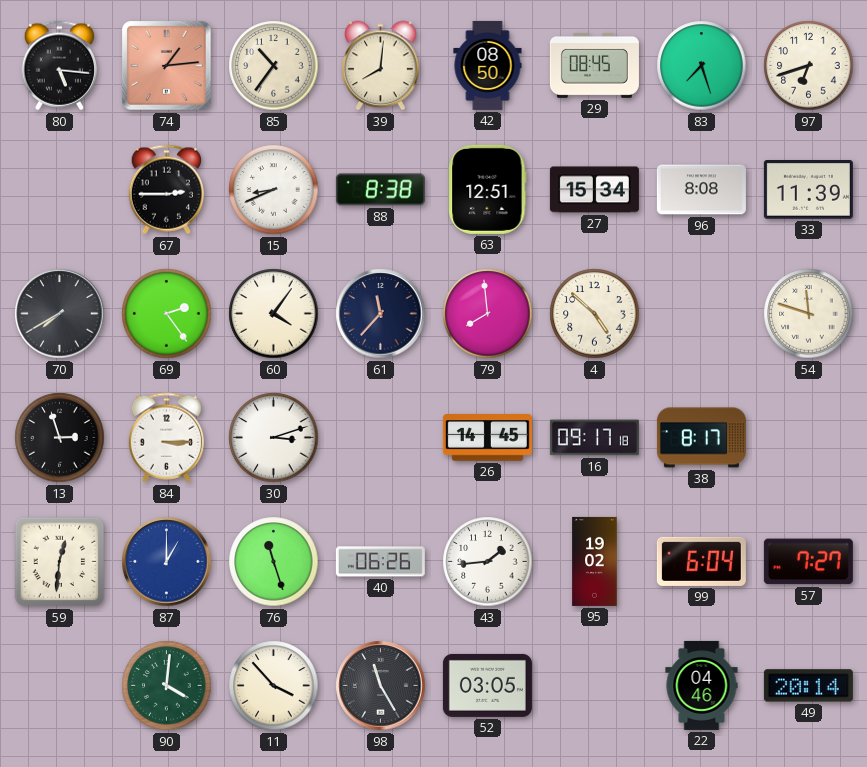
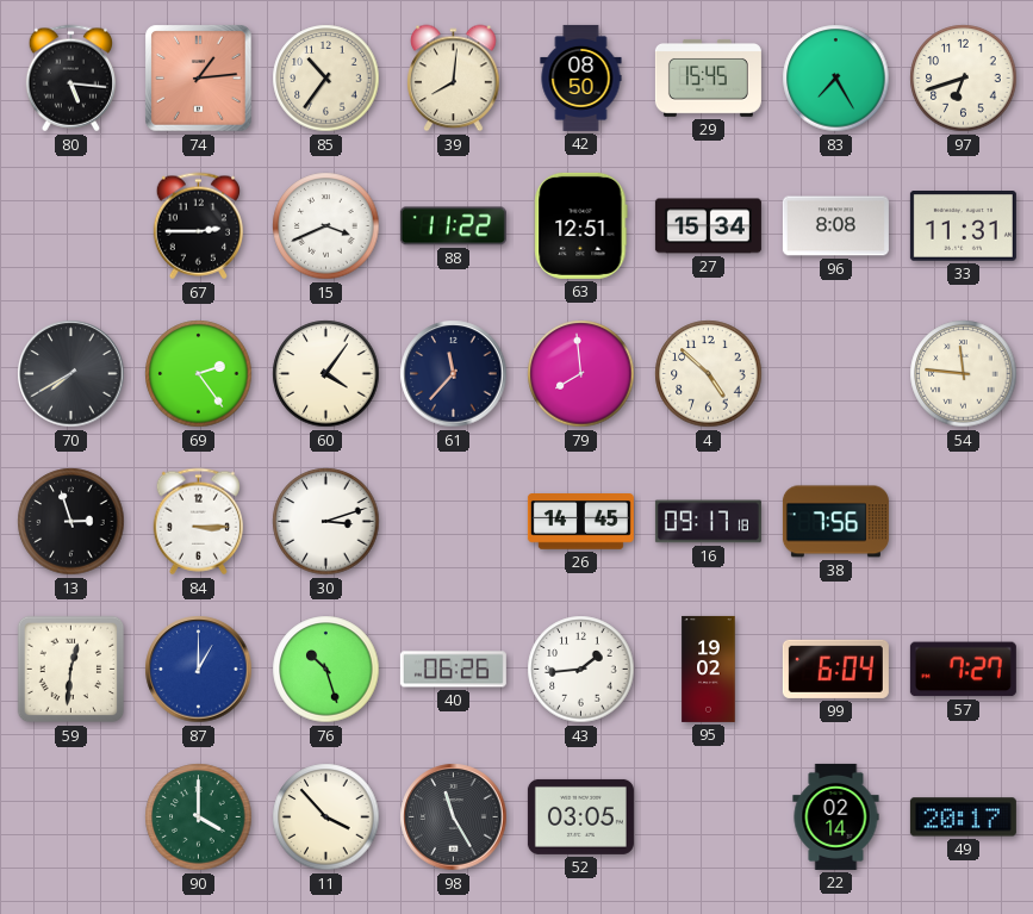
29: 08:45 -> 15:45
83: 7:27 -> 7:25
15: 8:41 -> 3:41
88: 8:38 -> 11:22
33: 11:39 -> 11:31
54: 11:48 -> 11:46
38: 8:17 -> 7:56
76: 11:27 -> 10:27
90: 4:01 -> 4:00
22: 04:46 -> 02:14
49: 20:14 -> 20:17
